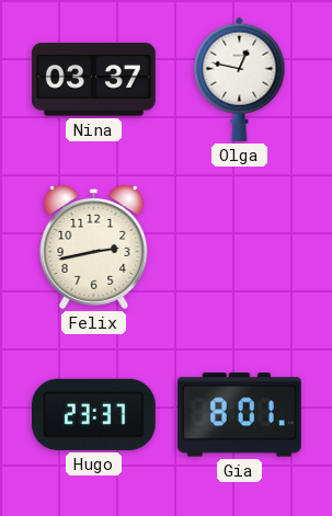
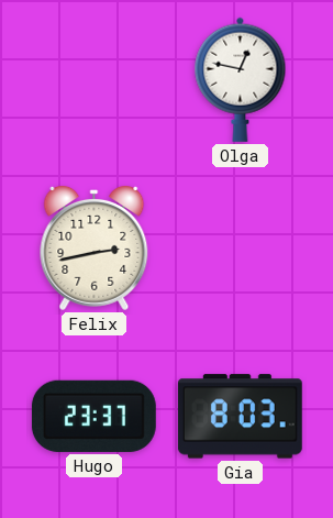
Nina: 03:37 -> none
Gia: 8:01 -> 8:03
